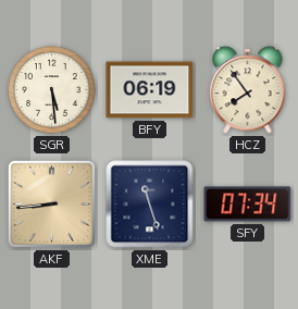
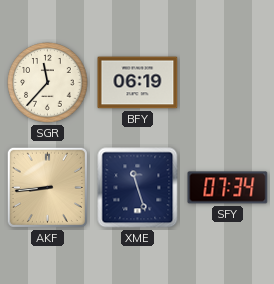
SGR: 5:29 -> 11:37
HCZ: 7:54 -> none
